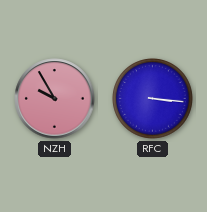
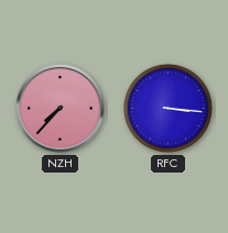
NZH: 9:55 -> 7:37
